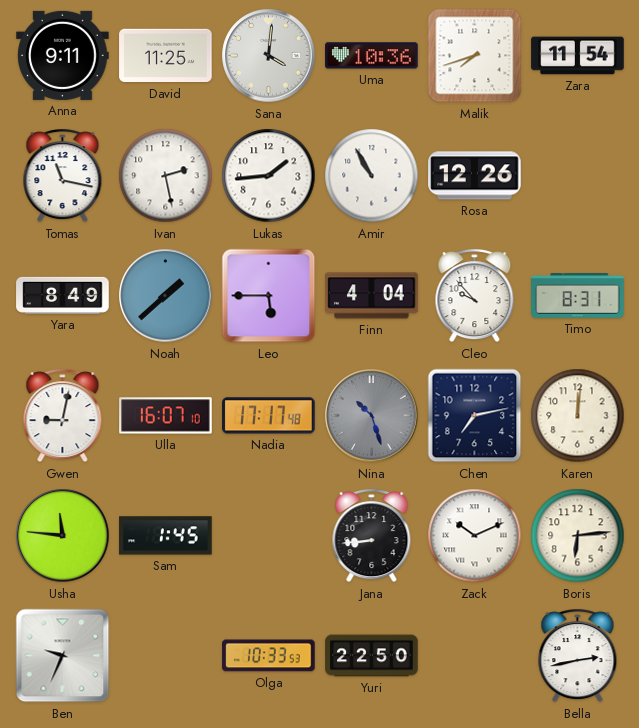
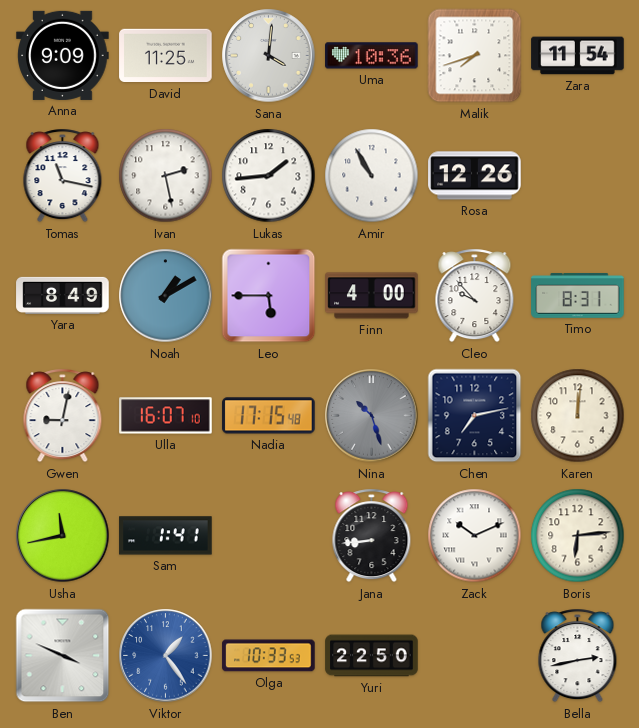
Anna: 9:11 -> 9:09
Noah: 1:38 -> 1:10
Finn: 4:04 -> 4:00
Nadia: 17:17 -> 17:15
Usha: 11:46 -> 11:43
Sam: 1:45 -> 1:41
Ben: 9:34 -> 3:49
Viktor: none -> 1:24
